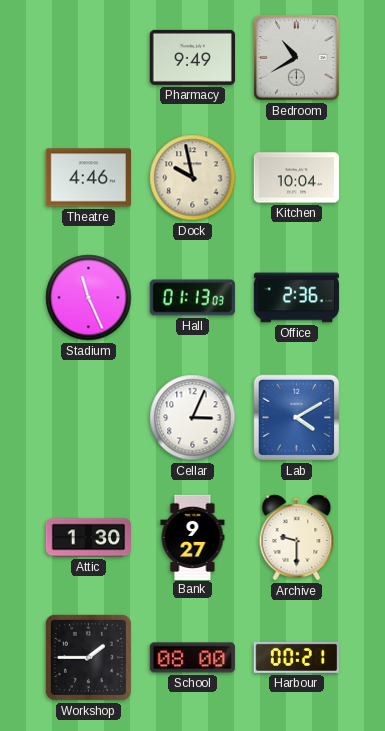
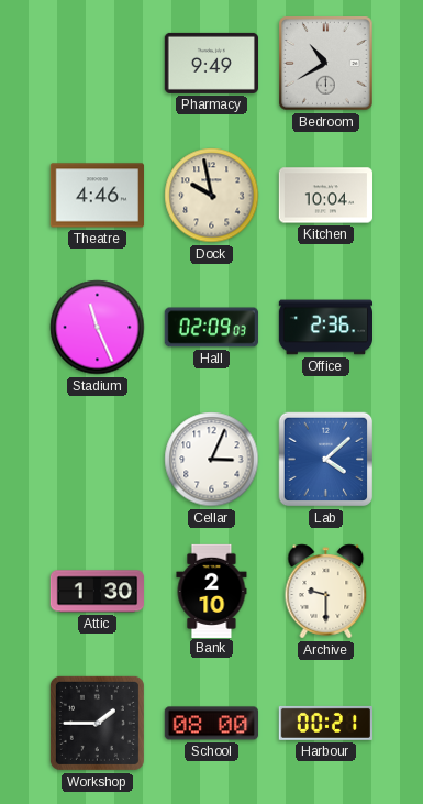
Hall: 01:13 -> 02:09
Lab: 4:10 -> 4:08
Bank: 9:27 -> 2:10
